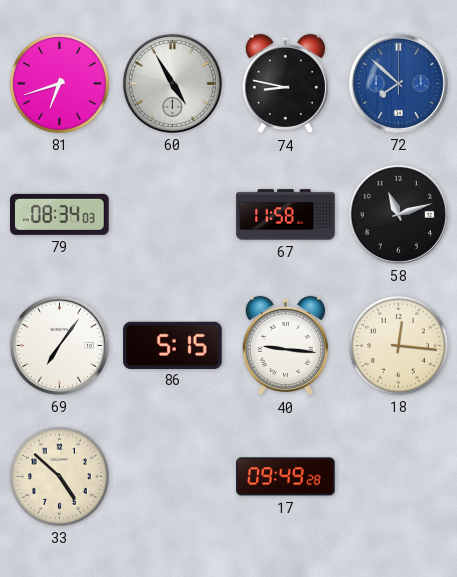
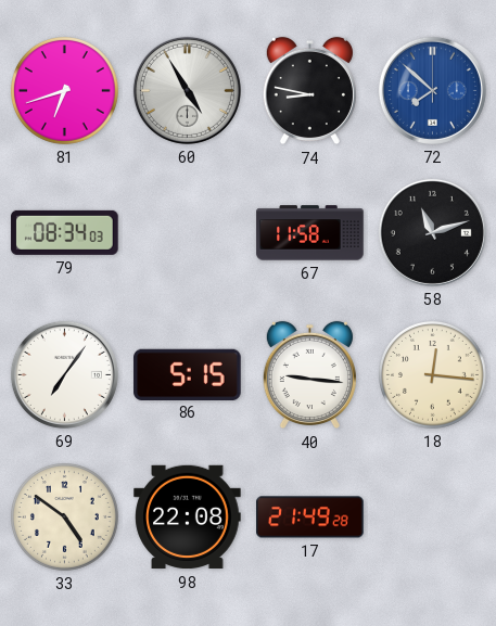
33: 4:52 -> 4:51
98: none -> 22:08
17: 09:49 -> 21:49
